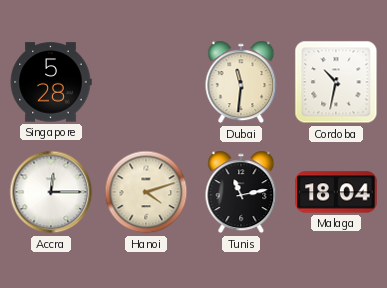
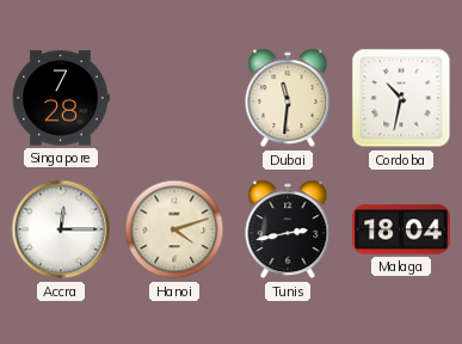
Singapore: 5:28 -> 7:28
Tunis: 11:13 -> 2:43
